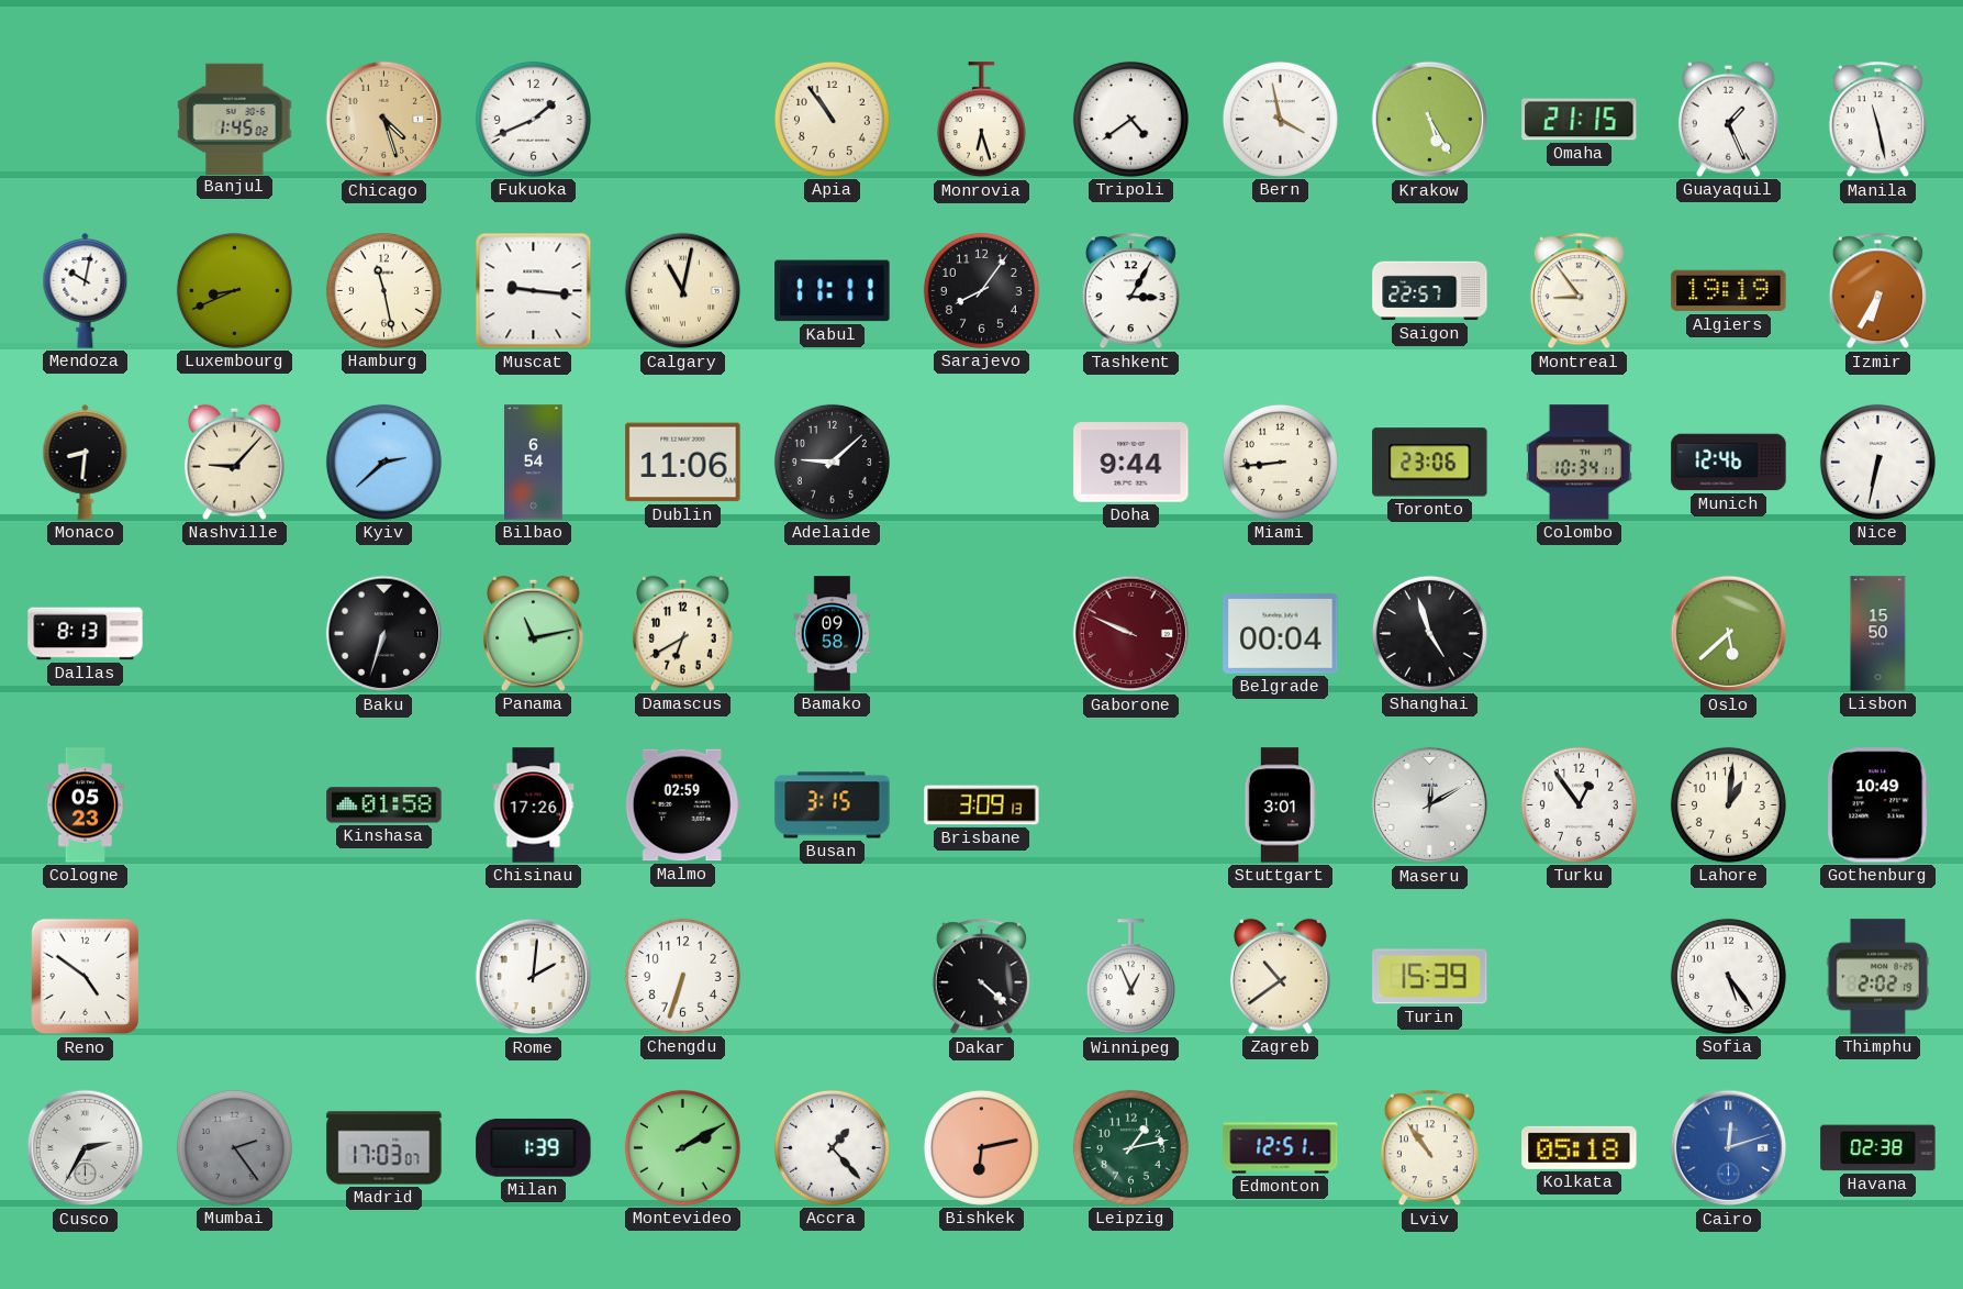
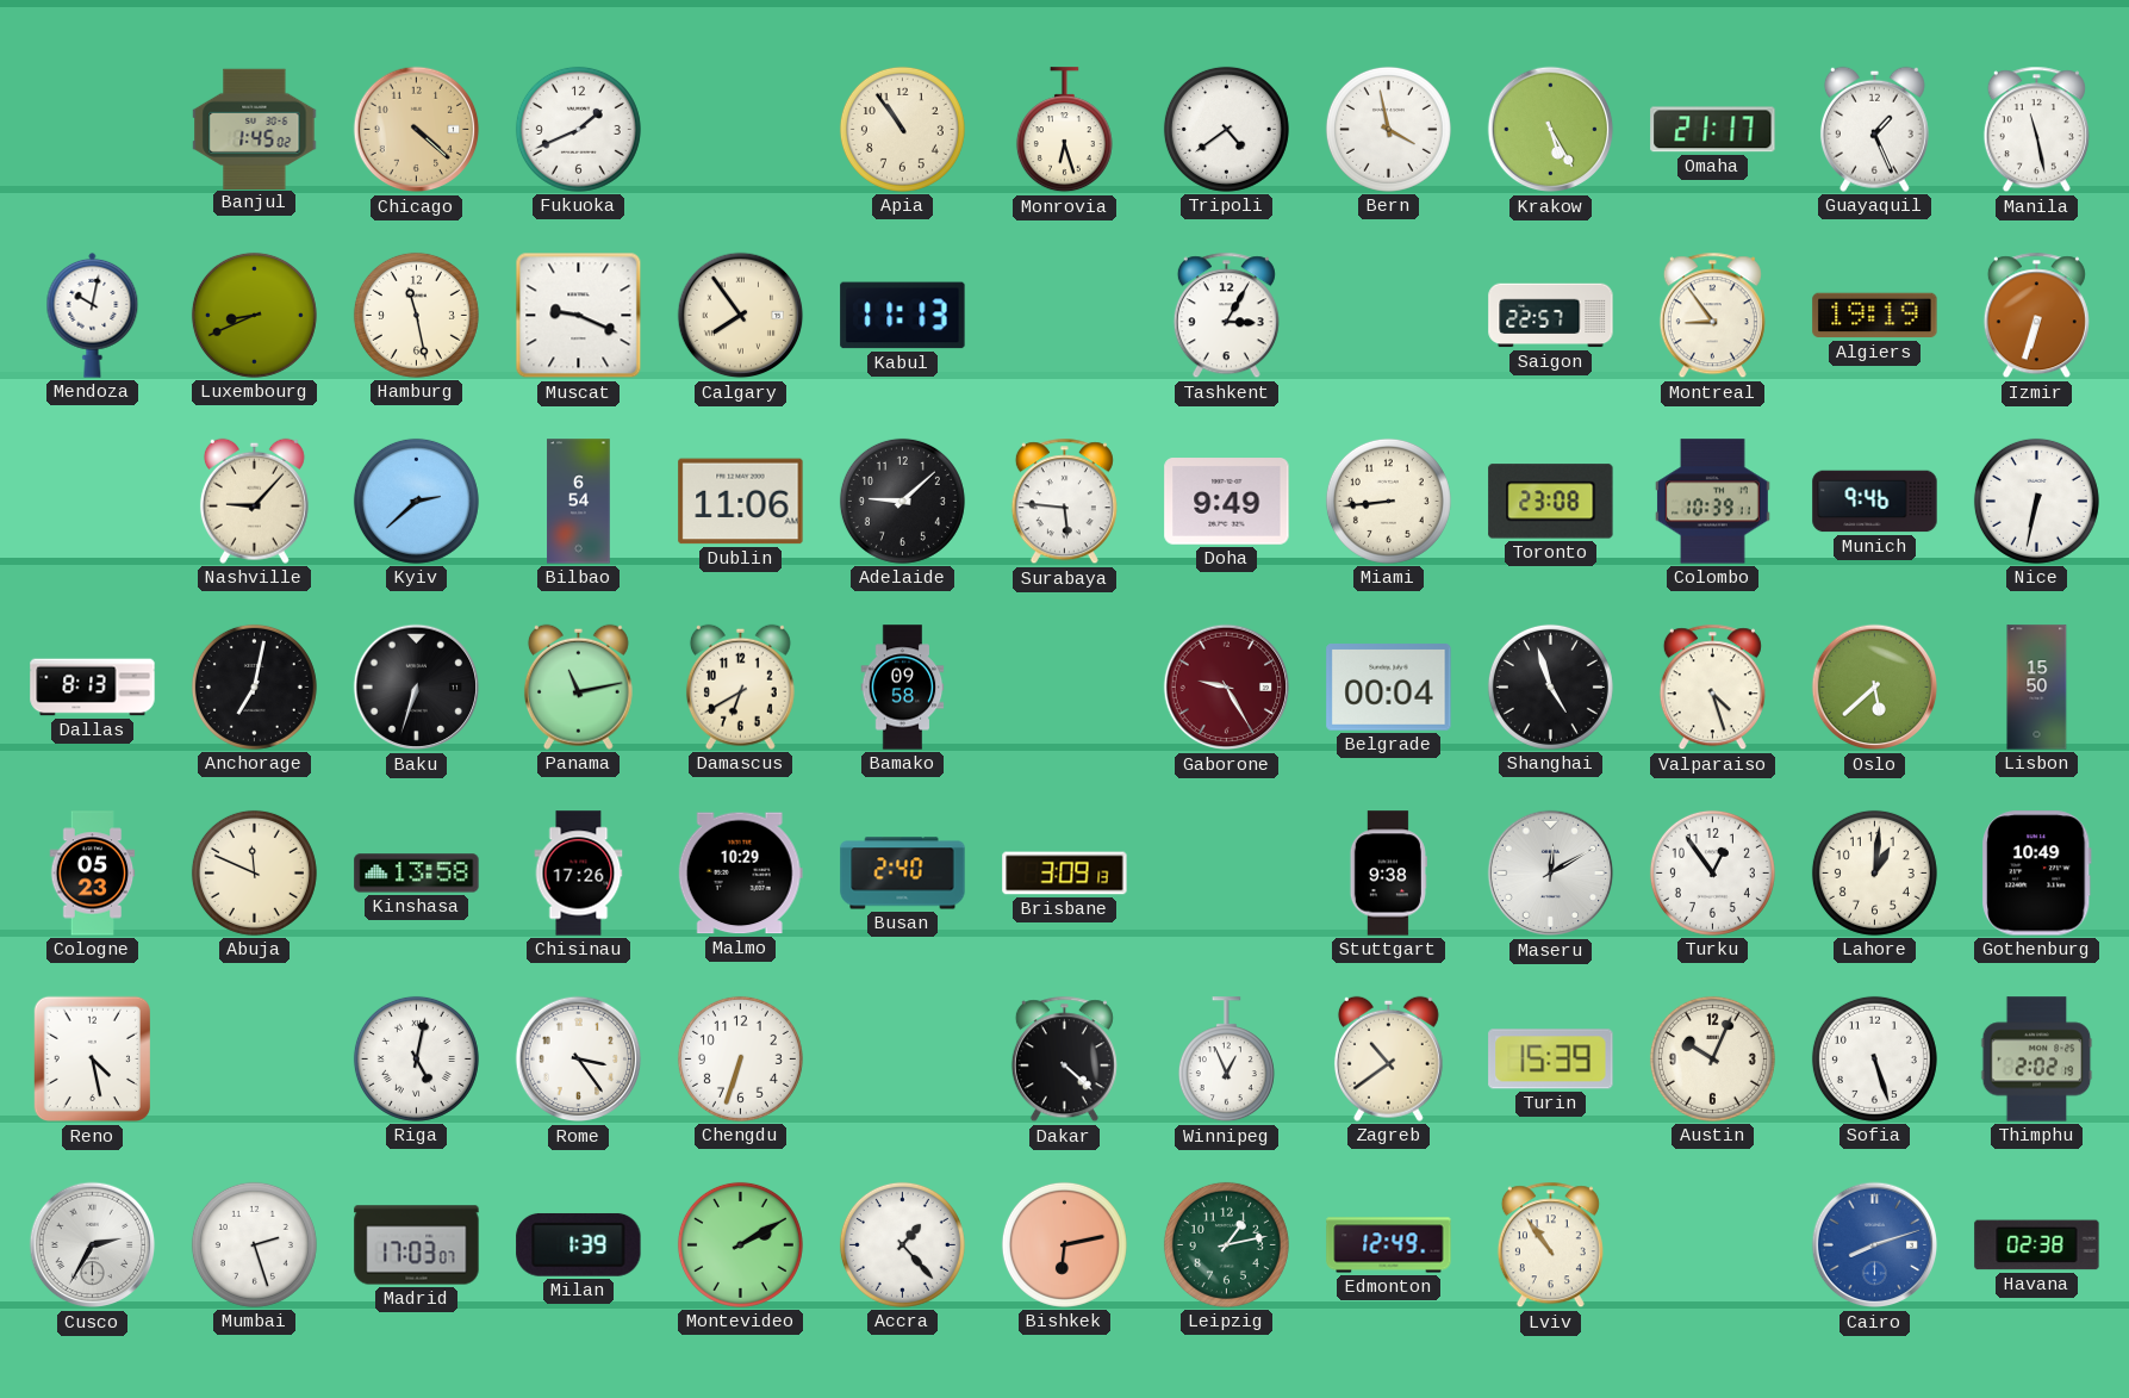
Chicago: 4:27 -> 4:22
Omaha: 21:15 -> 21:17
Muscat: 9:16 -> 9:19
Calgary: 11:02 -> 7:54
Kabul: 11:11 -> 11:13
Sarajevo: 8:06 -> none
Izmir: 6:35 -> 6:33
Monaco: 8:31 -> none
Surabaya: none -> 5:46
Doha: 9:44 -> 9:49
Toronto: 23:06 -> 23:08
Colombo: 10:34 -> 10:39
Munich: 12:46 -> 9:46
Anchorage: none -> 7:02
Gaborone: 9:49 -> 9:25
Valparaiso: none -> 4:27
Abuja: none -> 11:49
Kinshasa: 01:58 -> 13:58
Malmo: 02:59 -> 10:29
Busan: 3:15 -> 2:40
Stuttgart: 3:01 -> 9:38
Reno: 4:51 -> 4:28
Riga: none -> 5:02
Rome: 2:01 -> 3:24
Austin: none -> 10:04
Sofia: 5:24 -> 5:27
Mumbai: 2:24 -> 2:27
Mumbai dial: grey -> white
Edmonton: 12:51 -> 12:49
Kolkata: 05:18 -> none
Cairo: 12:12 -> 8:12
